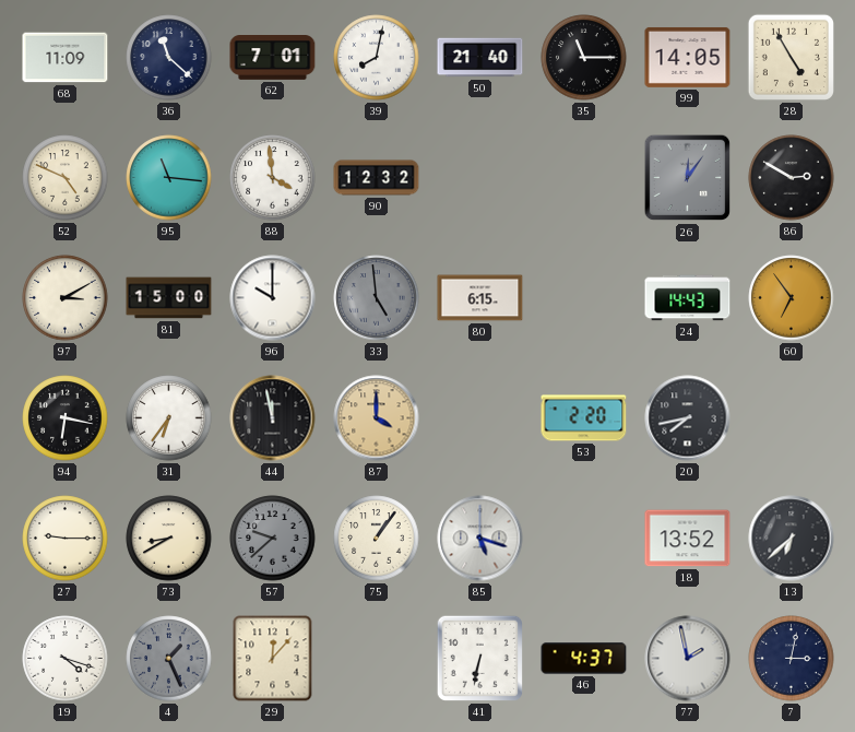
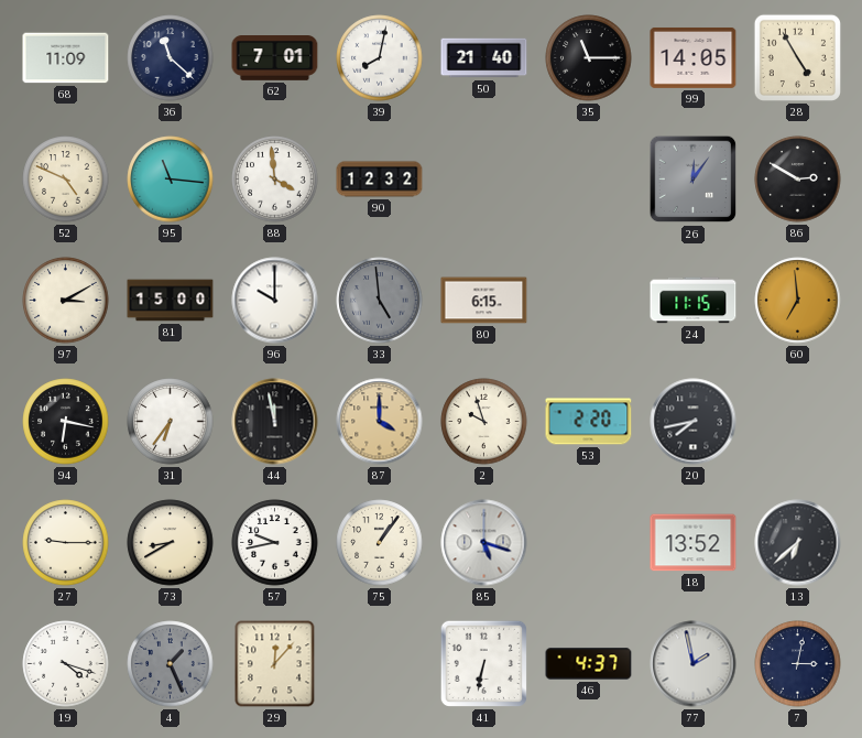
24: 14:43 -> 11:15
60: 6:54 -> 6:59
2: none -> 9:57
57: 9:38 -> 9:43
57 dial: grey -> white
